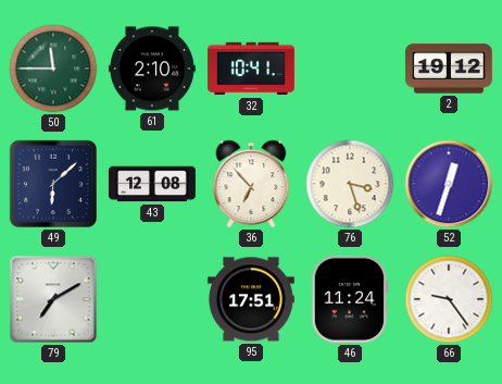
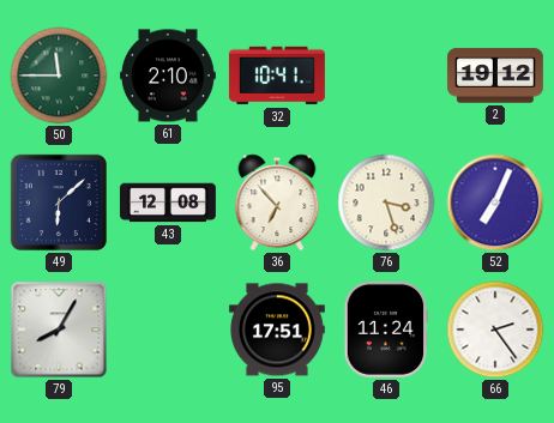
52: 12:33 -> 7:04
79: 7:10 -> 8:05
66: 9:24 -> 2:24
